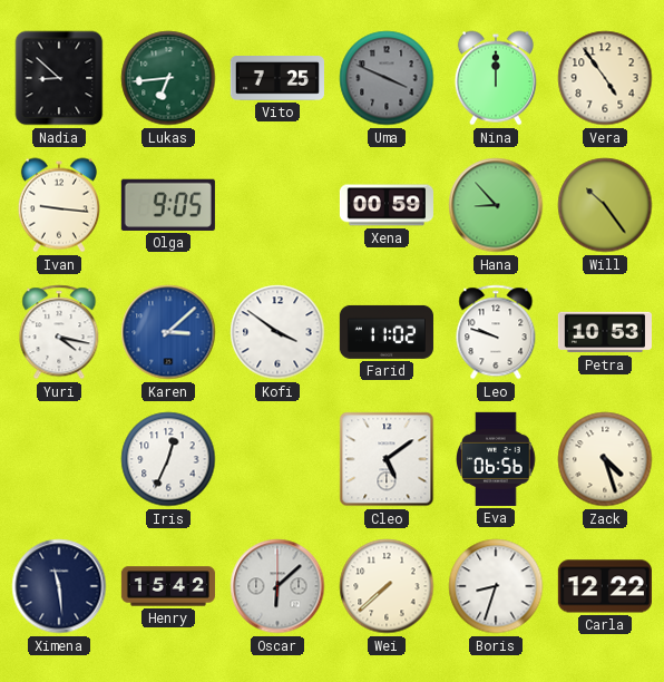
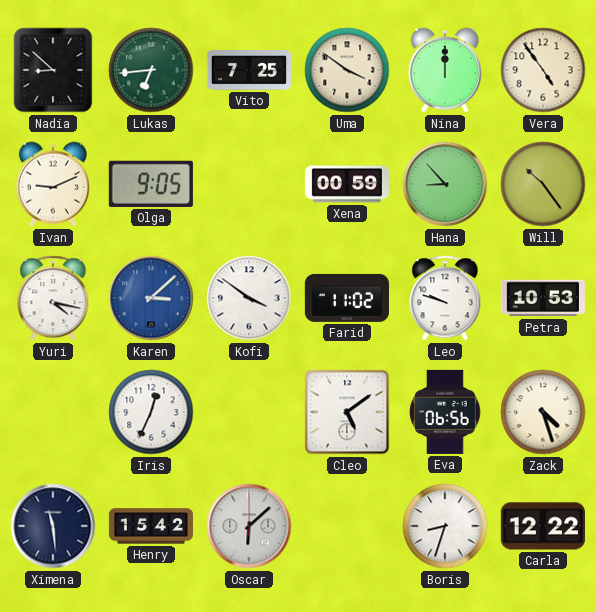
Uma: 3:49 -> 3:51
Uma dial: grey -> cream
Ivan: 9:16 -> 9:11
Wei: 7:38 -> none
